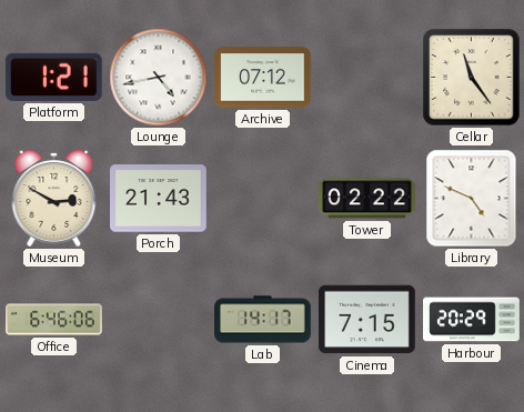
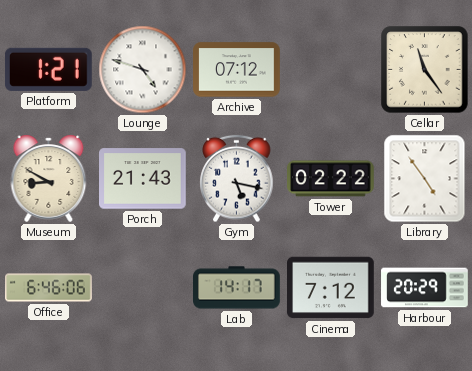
Lounge: 4:43 -> 4:48
Museum: 2:50 -> 8:50
Gym: none -> 5:17
Library: 4:49 -> 4:54
Cinema: 7:15 -> 7:12
